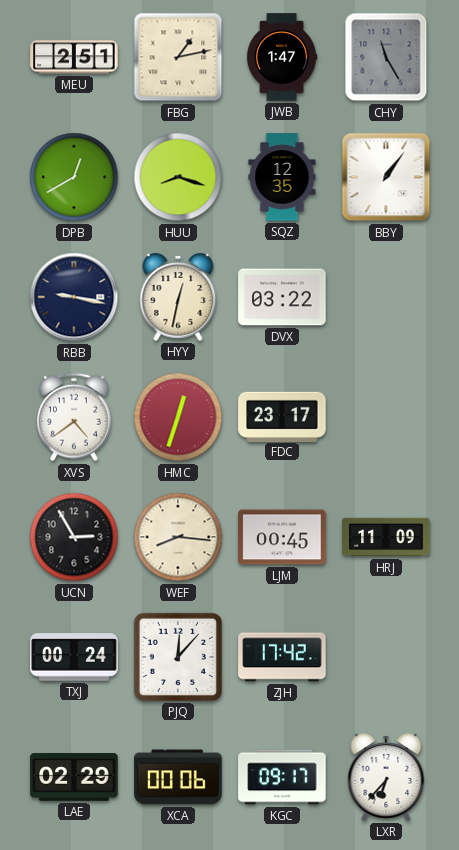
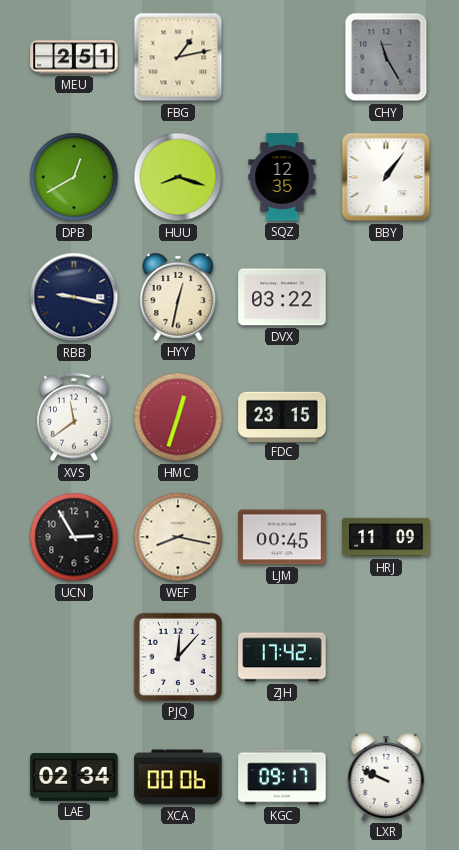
JWB: 1:47 -> none
XVS: 4:39 -> 11:39
FDC: 23:17 -> 23:15
WEF: 8:16 -> 8:17
TXJ: 00:24 -> none
LAE: 02:29 -> 02:34
LXR: 6:37 -> 9:49
